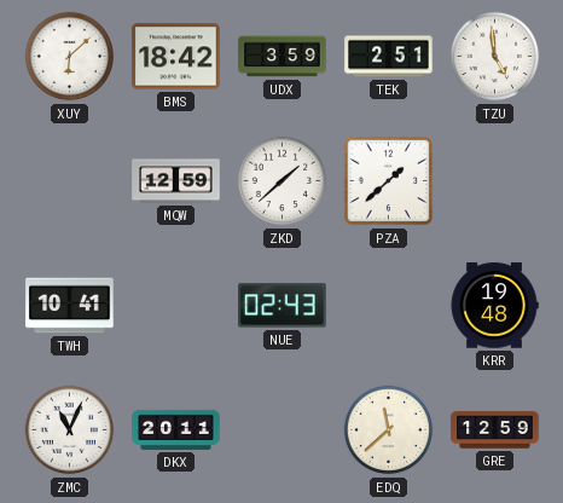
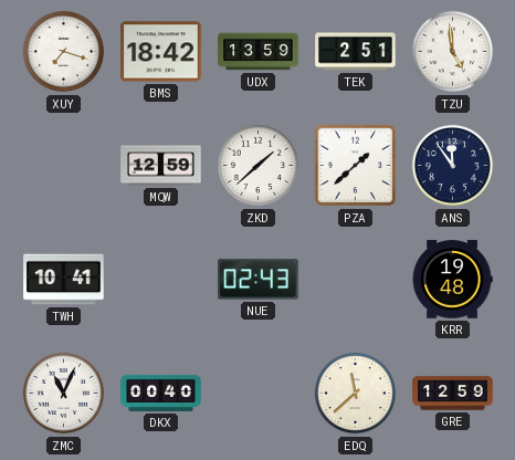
XUY: 6:08 -> 7:18
UDX: 3:59 -> 13:59
ANS: none -> 11:54
DKX: 20:11 -> 00:40
